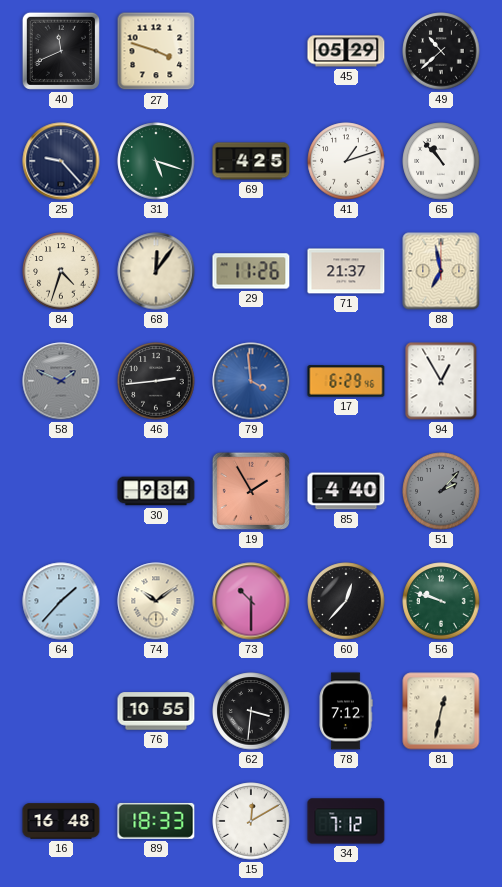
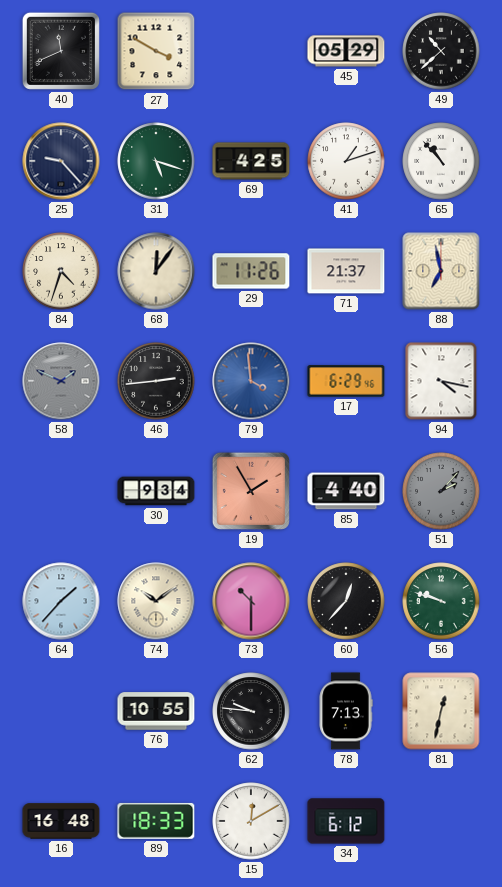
27: 3:48 -> 3:50
94: 12:55 -> 4:17
62: 3:31 -> 9:46
78: 7:12 -> 7:13
34: 7:12 -> 6:12
